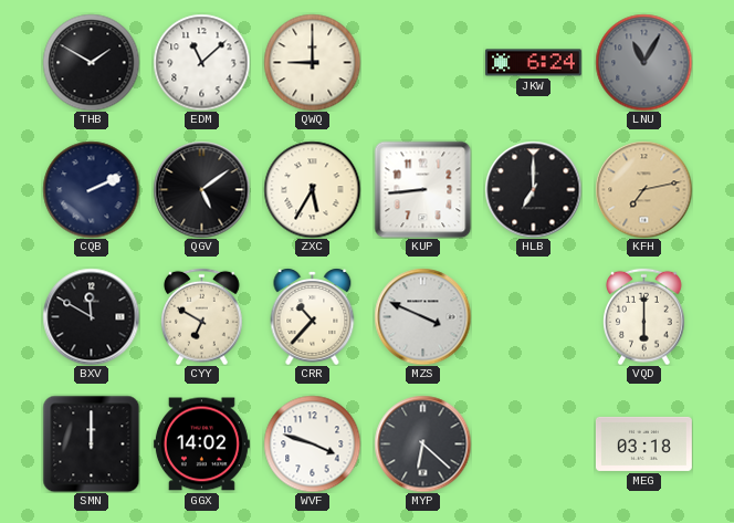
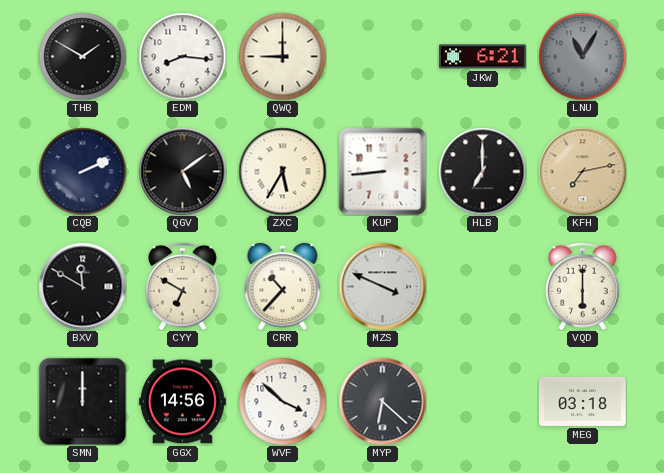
EDM: 11:08 -> 8:16
JKW: 6:24 -> 6:21
GGX: 14:02 -> 14:56
WVF: 3:48 -> 3:52
